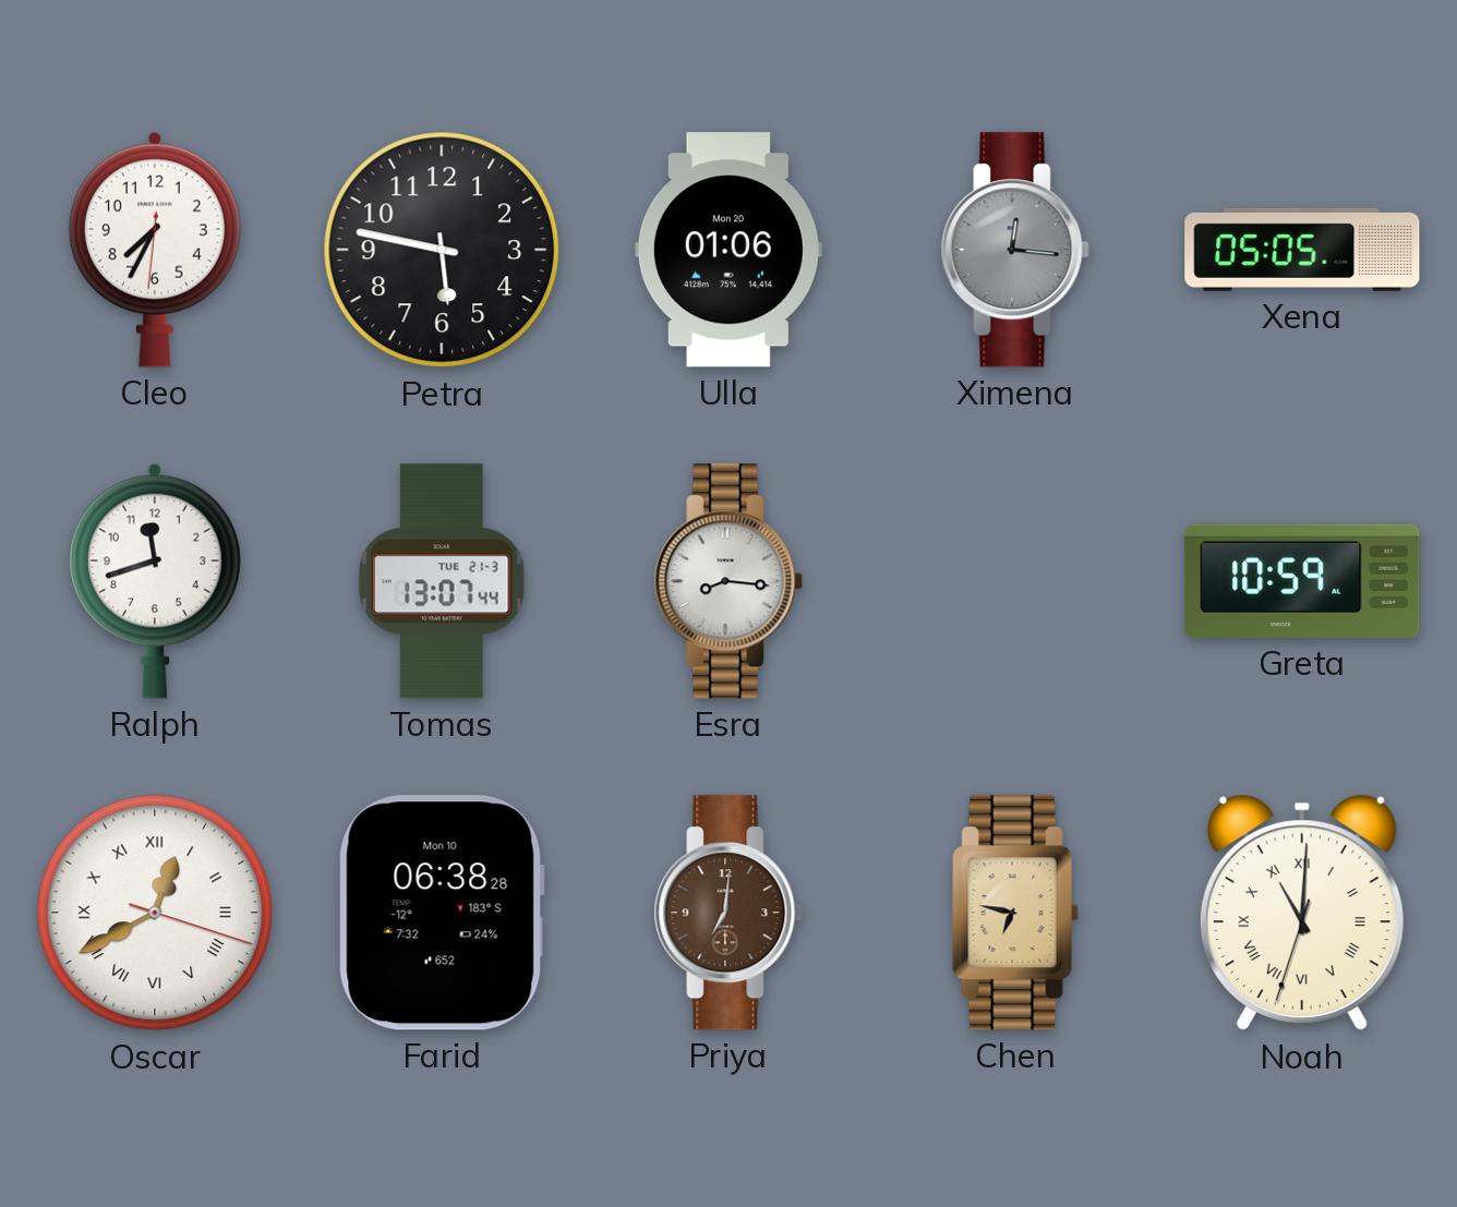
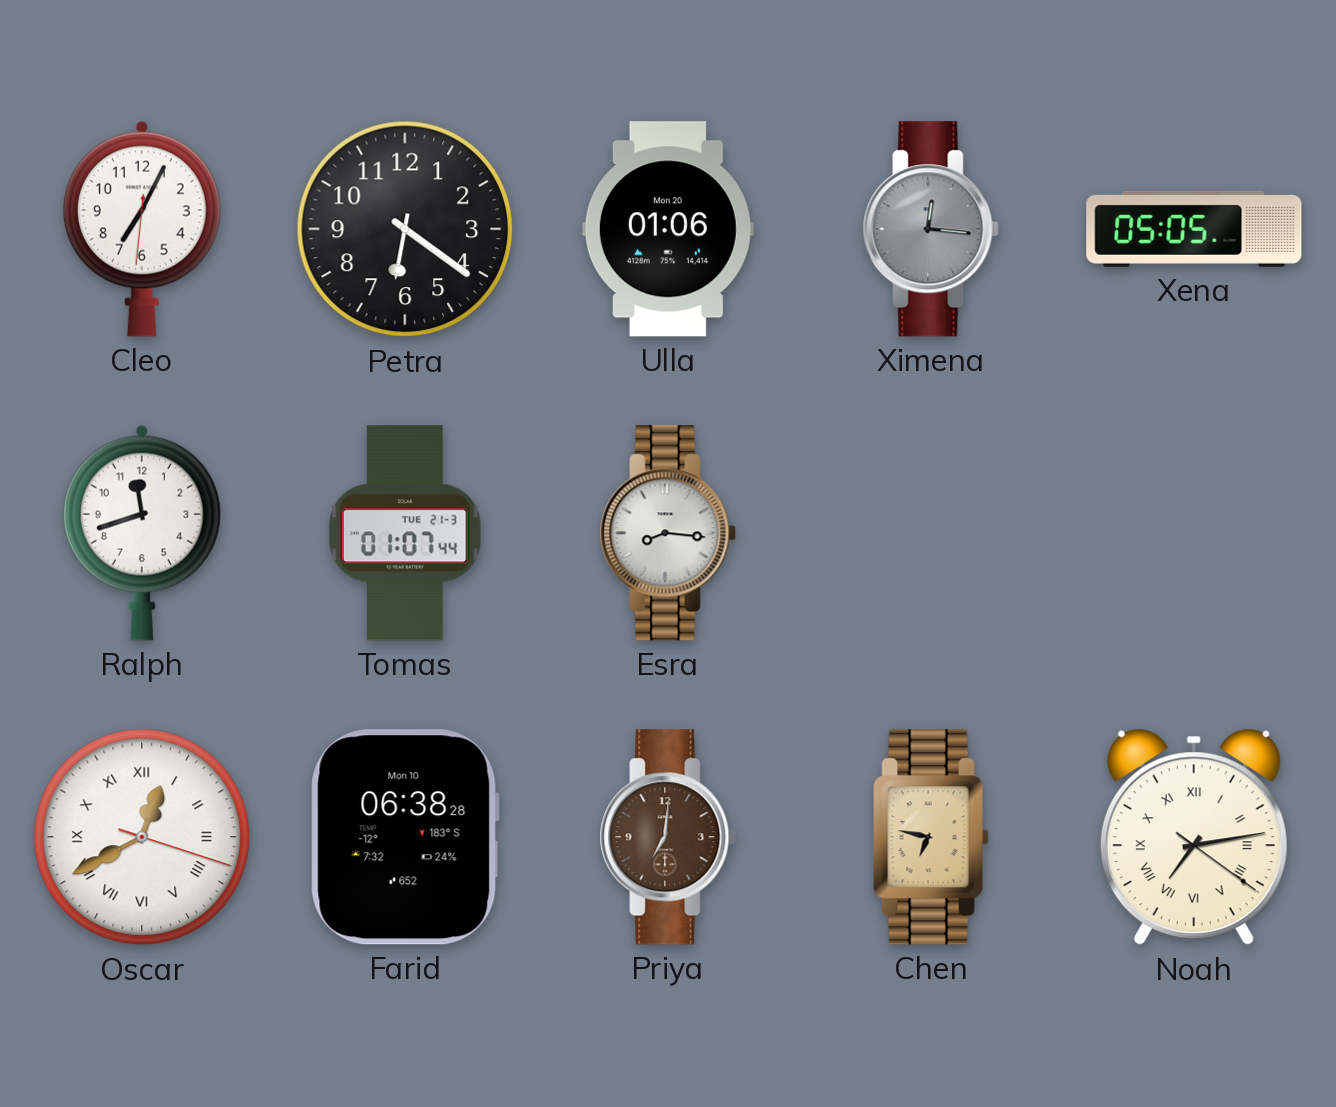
Cleo: 7:34 -> 7:04
Petra: 5:47 -> 6:21
Tomas: 13:07 -> 01:07
Greta: 10:59 -> none
Noah: 11:00 -> 7:13
